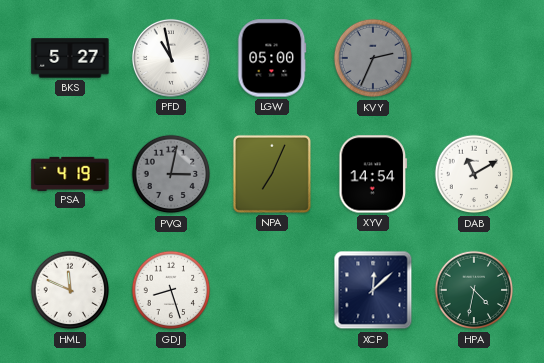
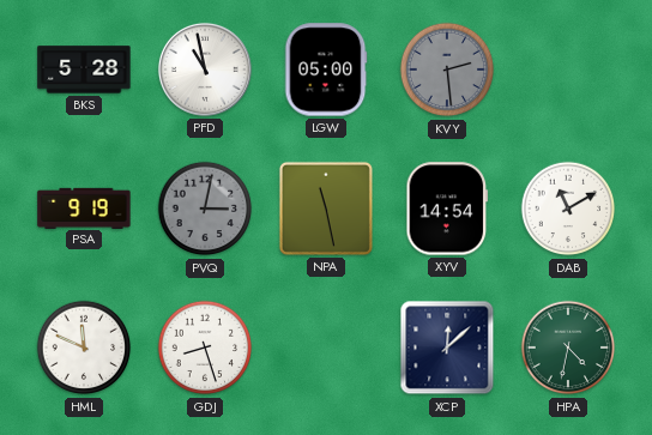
BKS: 5:27 -> 5:28
KVY: 2:34 -> 2:29
PSA: 4:19 -> 9:19
NPA: 7:04 -> 11:28
